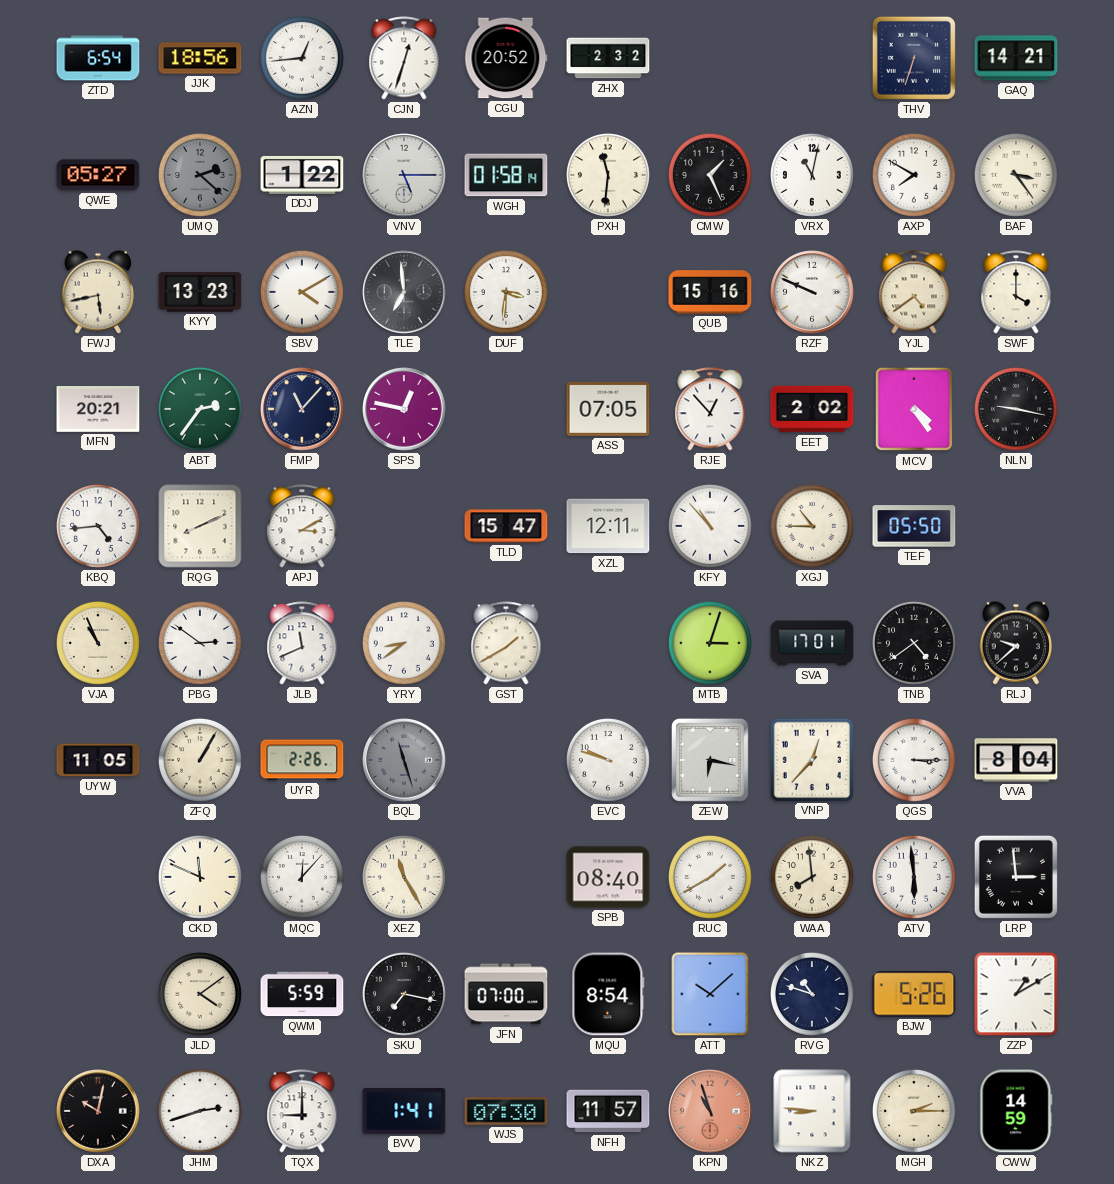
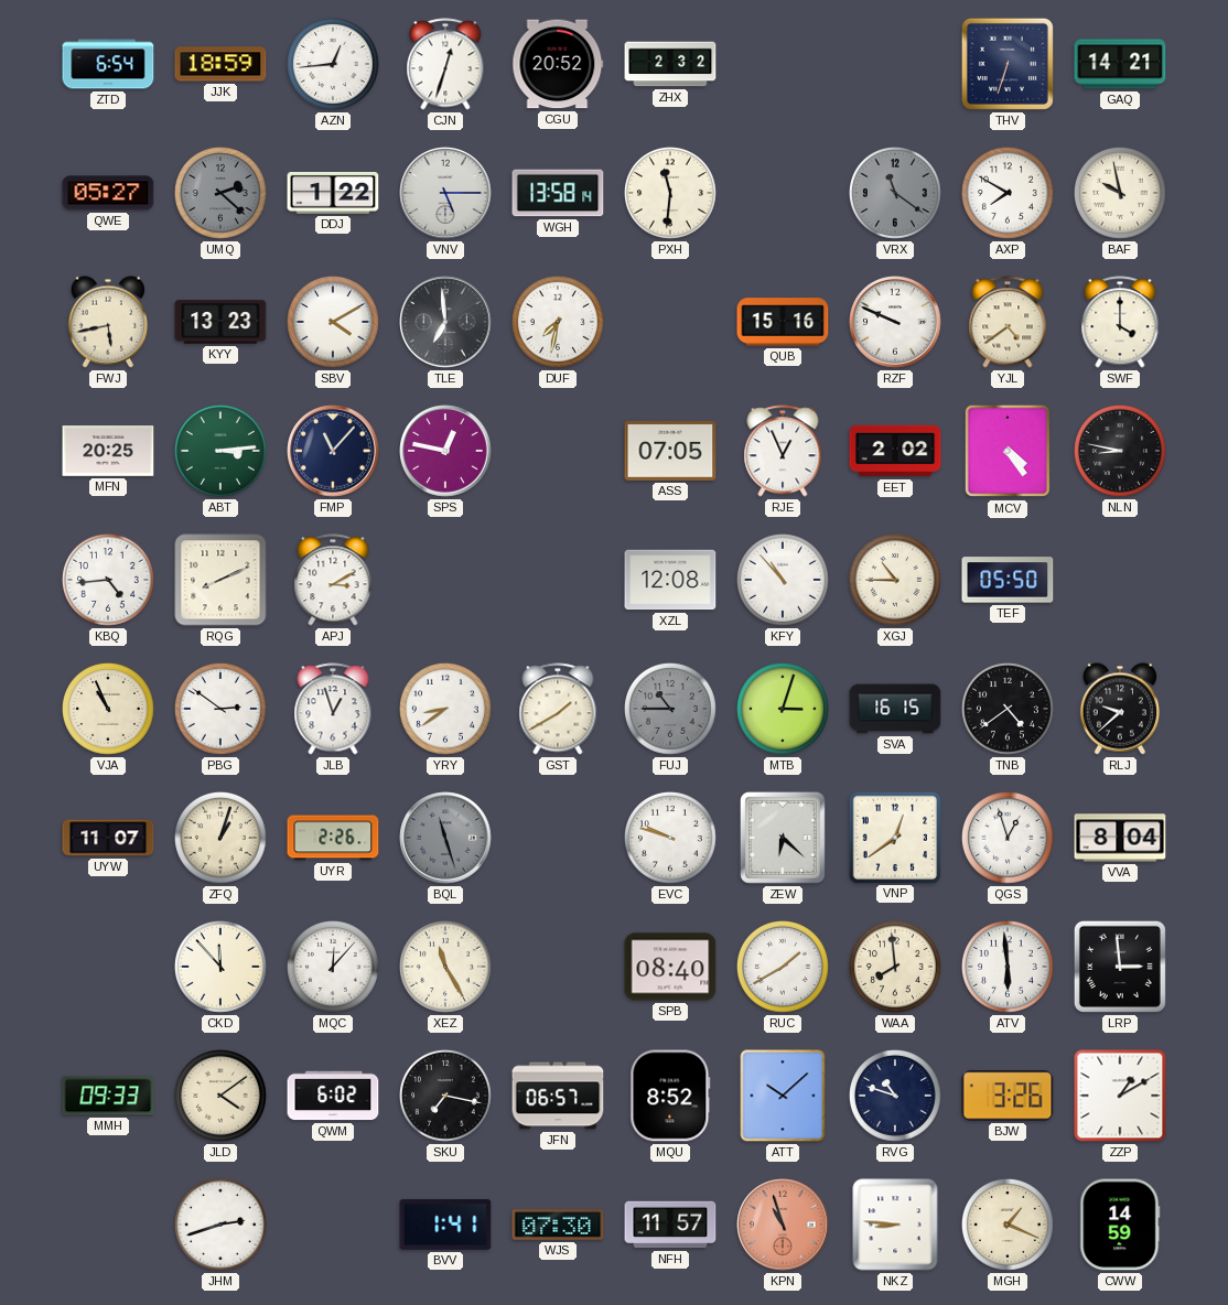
JJK: 18:56 -> 18:59
WGH: 01:58 -> 13:58
CMW: 1:26 -> none
VRX: 11:02 -> 11:21
VRX dial: white -> grey
BAF: 3:24 -> 9:58
DUF: 3:31 -> 7:32
MFN: 20:21 -> 20:25
ABT: 2:36 -> 3:14
RJE: 12:53 -> 12:56
NLN: 9:17 -> 8:47
TLD: 15:47 -> none
XZL: 12:11 -> 12:08
JLB: 11:41 -> 12:57
FUJ: none -> 10:45
SVA: 17:01 -> 16:15
UYW: 11:05 -> 11:07
ZFQ: 1:05 -> 1:03
ZEW: 6:17 -> 6:22
VNP: 12:37 -> 12:39
QGS: 3:15 -> 12:57
CKD: 11:49 -> 11:53
MMH: none -> 09:33
QWM: 5:59 -> 6:02
JFN: 07:00 -> 06:57
MQU: 8:54 -> 8:52
BJW: 5:26 -> 3:26
DXA: 10:02 -> none
TQX: 9:00 -> none
MGH: 2:15 -> 1:19
